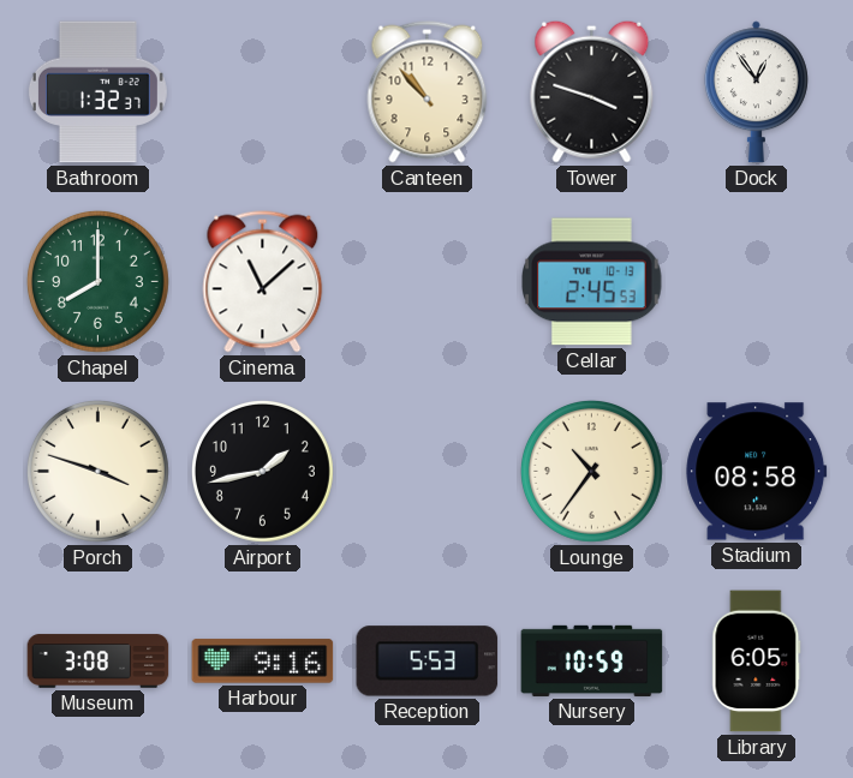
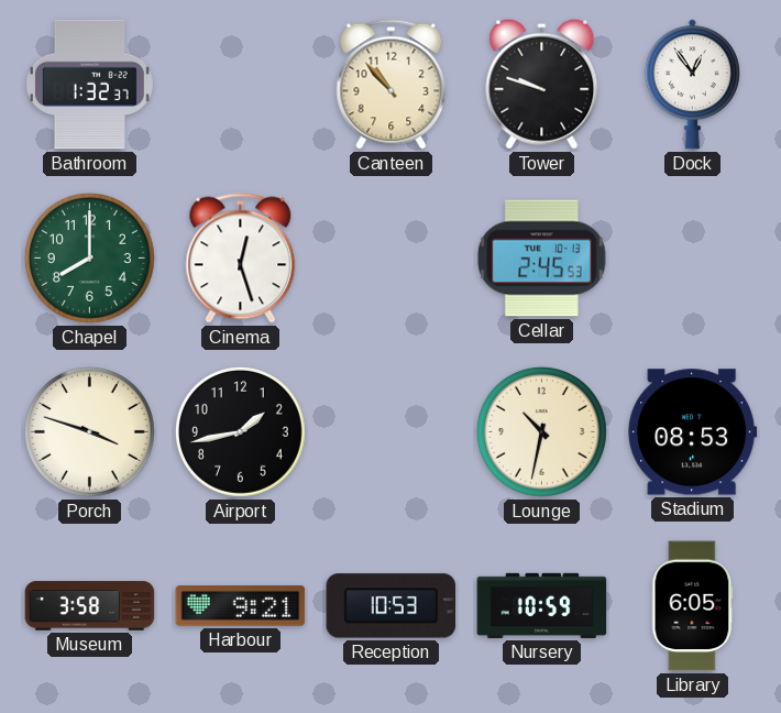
Tower: 3:48 -> 9:48
Cinema: 11:08 -> 12:27
Lounge: 10:36 -> 10:32
Stadium: 08:58 -> 08:53
Museum: 3:08 -> 3:58
Harbour: 9:16 -> 9:21
Reception: 5:53 -> 10:53
